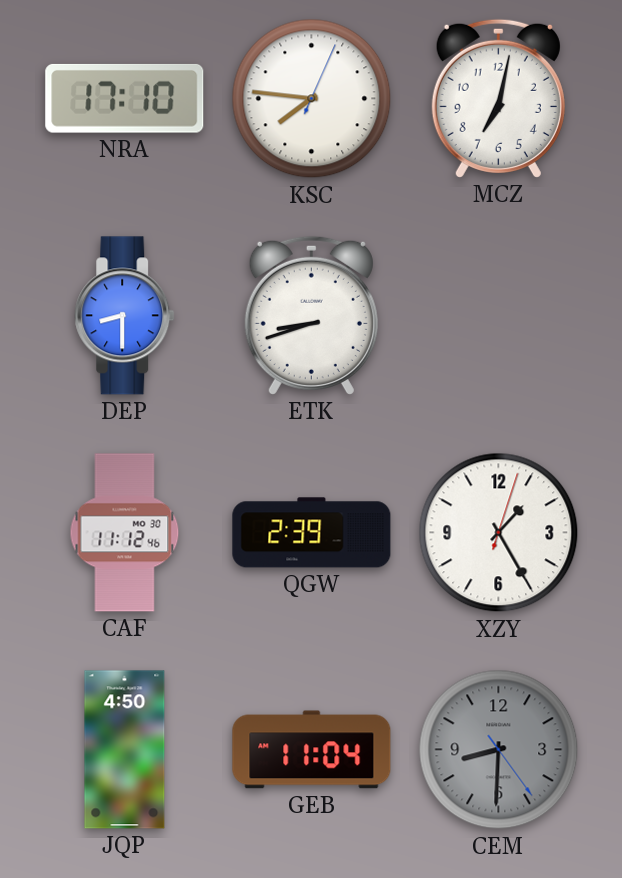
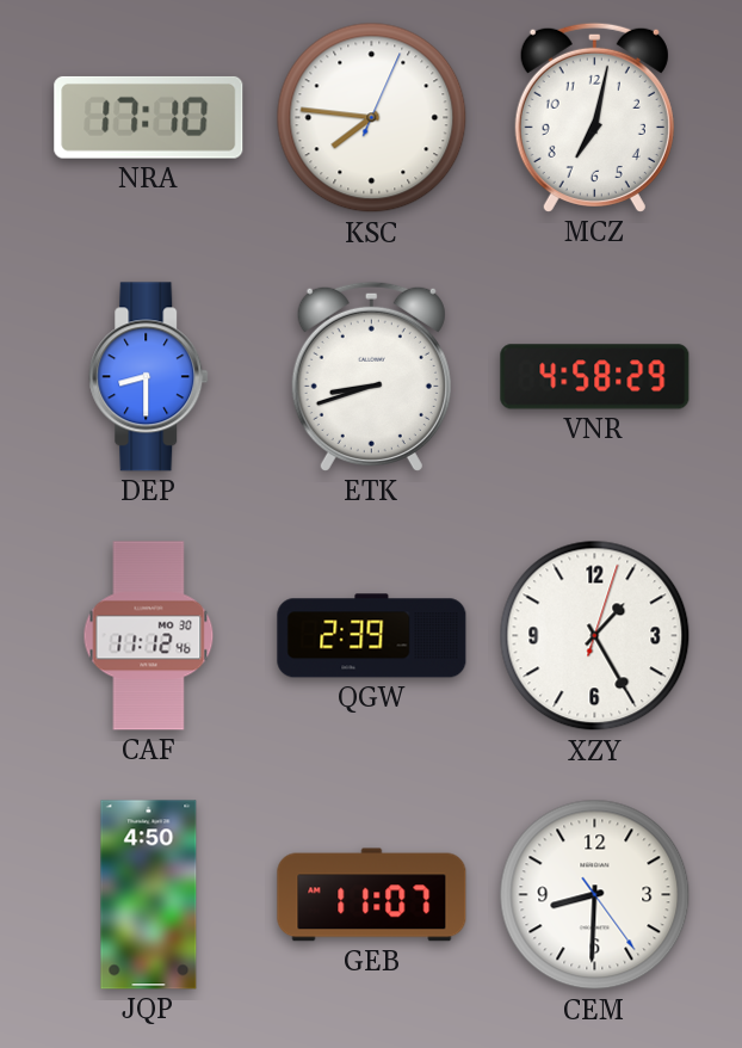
VNR: none -> 4:58
GEB: 11:04 -> 11:07
CEM dial: grey -> white
